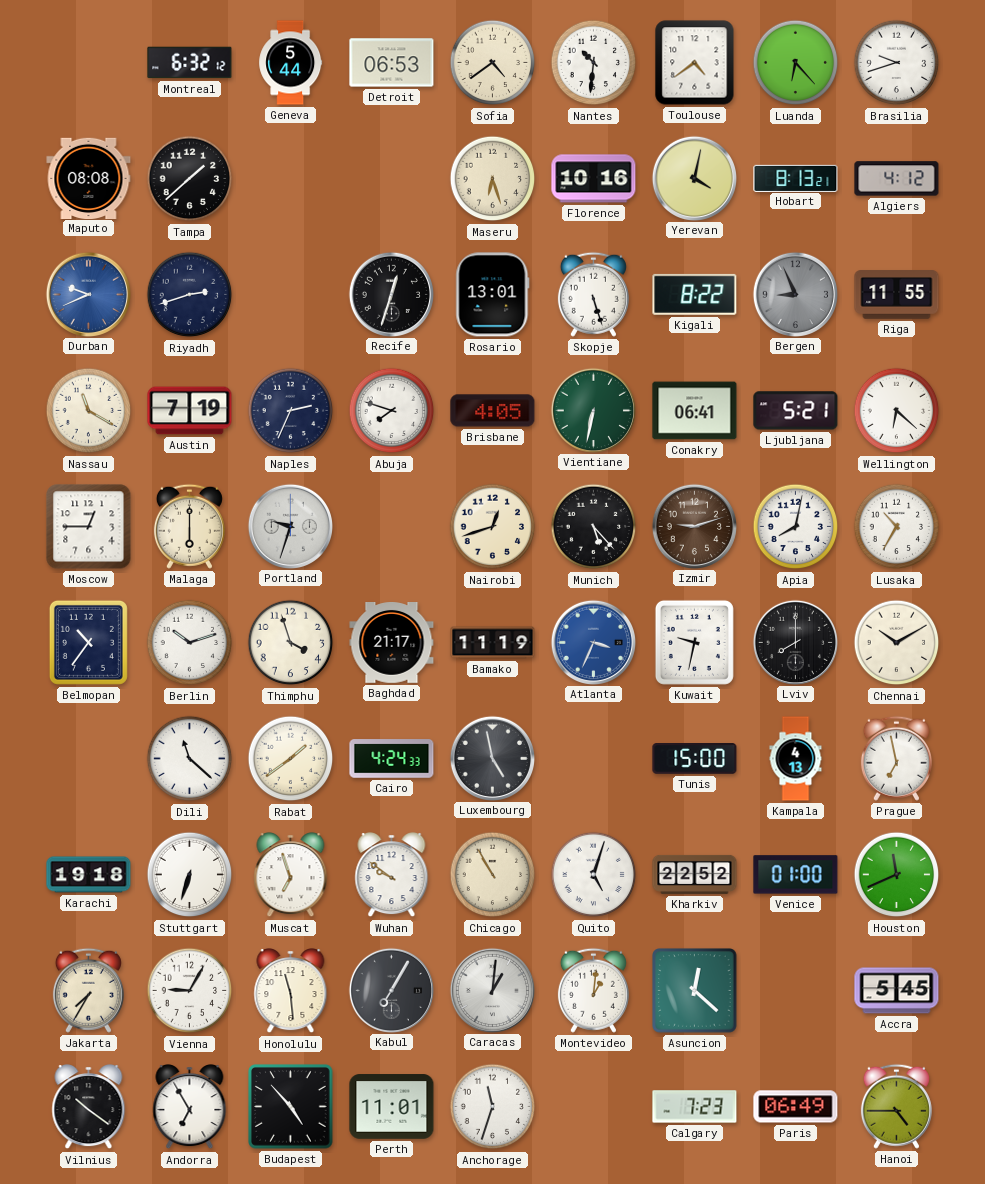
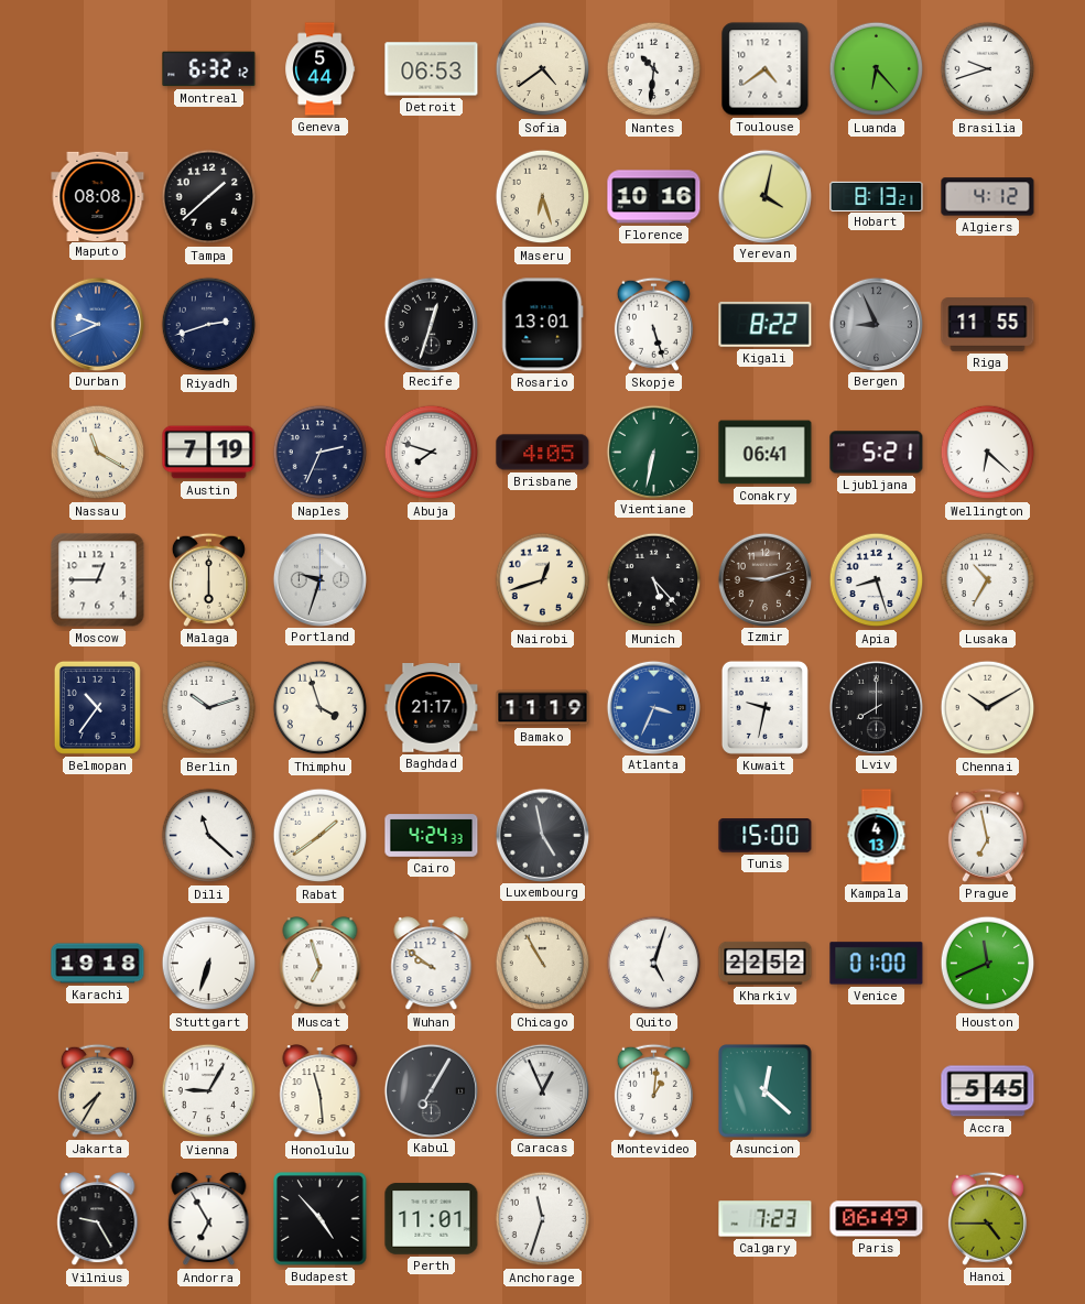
Apia: 8:02 -> 8:27
Caracas: 1:01 -> 12:56
Vilnius: 10:21 -> 9:25
